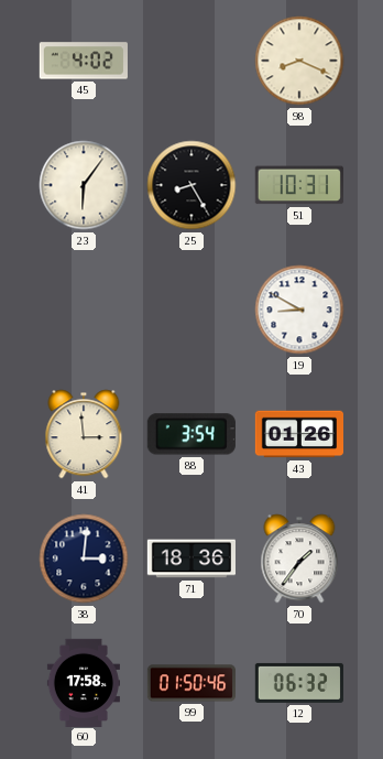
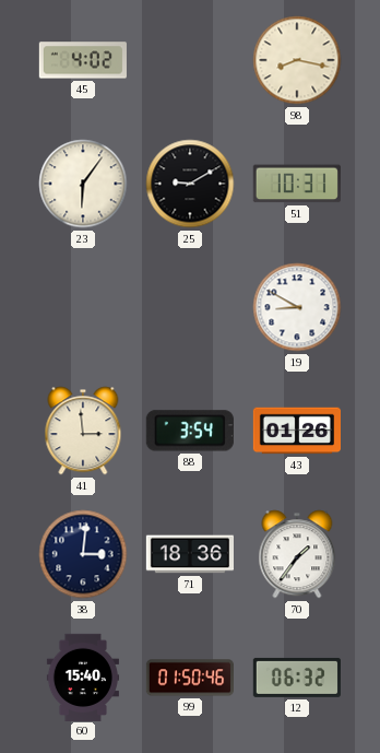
98: 8:19 -> 8:17
25: 8:25 -> 9:10
60: 17:58 -> 15:40
